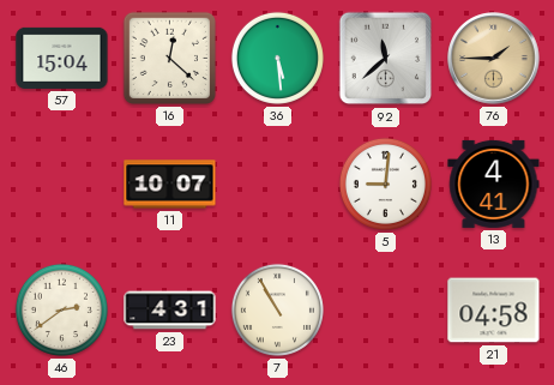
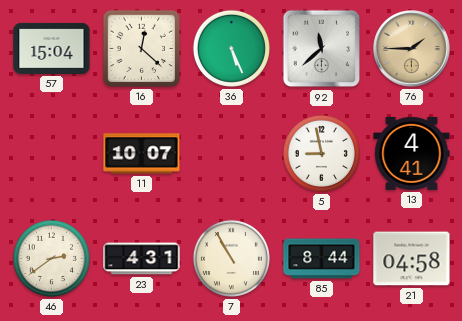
36: 5:29 -> 5:26
5: 9:01 -> 8:58
85: none -> 8:44
